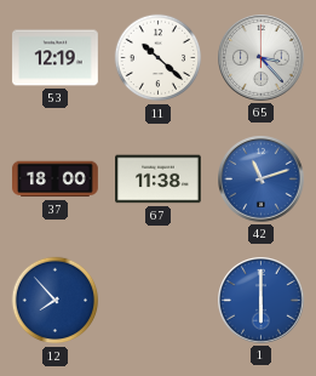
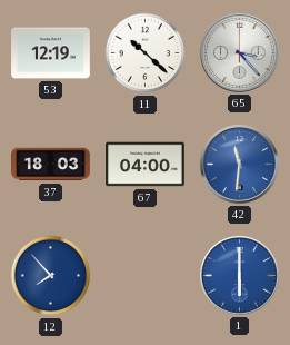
37: 18:00 -> 18:03
67: 11:38 -> 04:00
42: 11:12 -> 11:31
